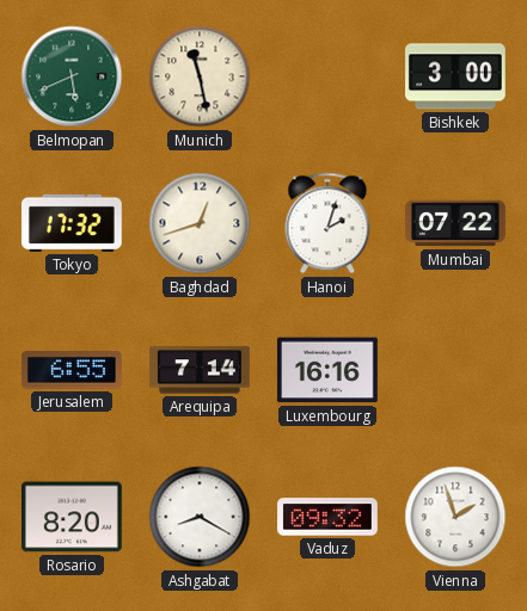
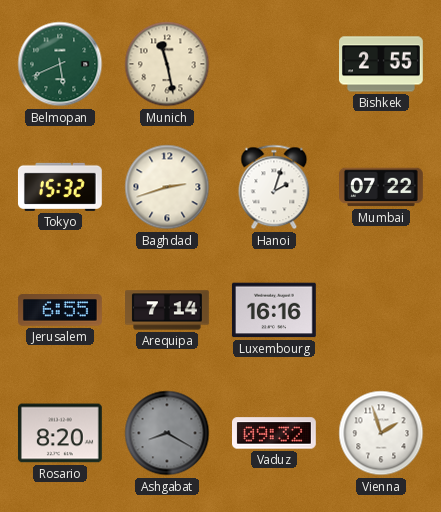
Bishkek: 3:00 -> 2:55
Tokyo: 17:32 -> 15:32
Baghdad: 12:42 -> 2:42
Ashgabat dial: white -> grey
